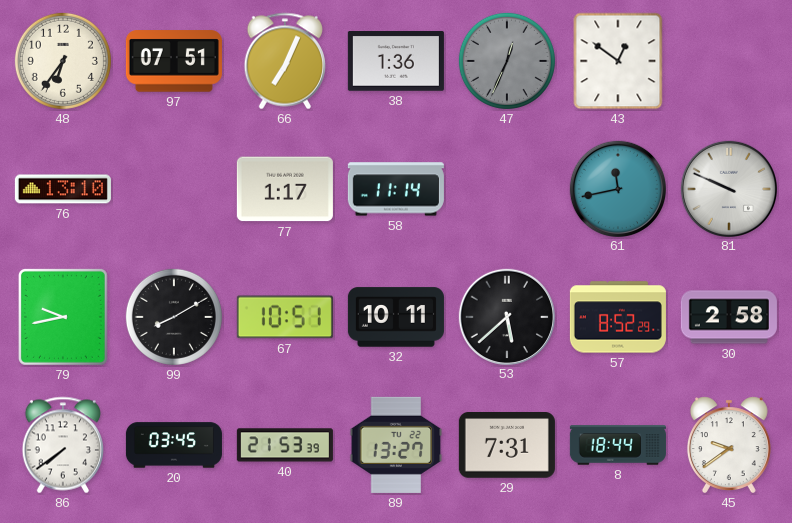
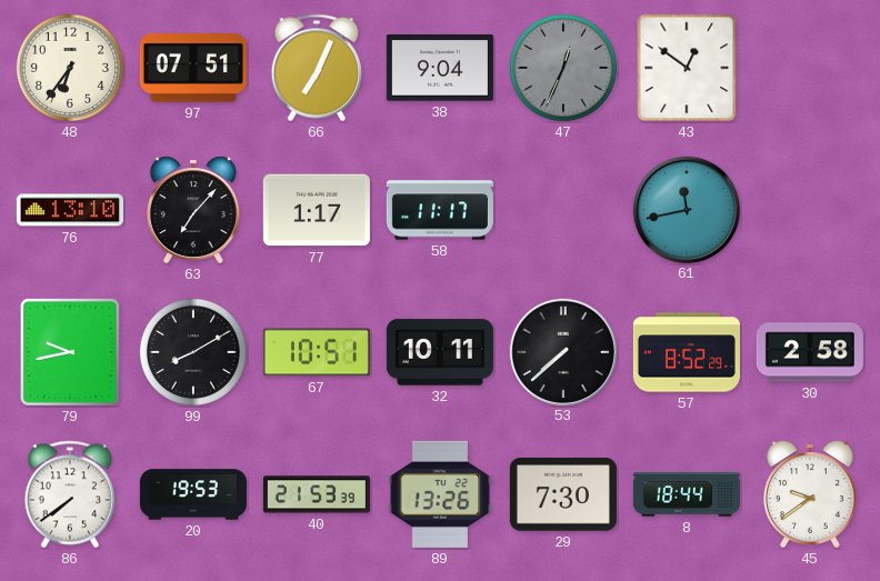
38: 1:36 -> 9:04
63: none -> 7:07
58: 11:14 -> 11:17
81: 9:49 -> none
53: 5:38 -> 7:38
20: 03:45 -> 19:53
89: 13:27 -> 13:26
29: 7:31 -> 7:30
